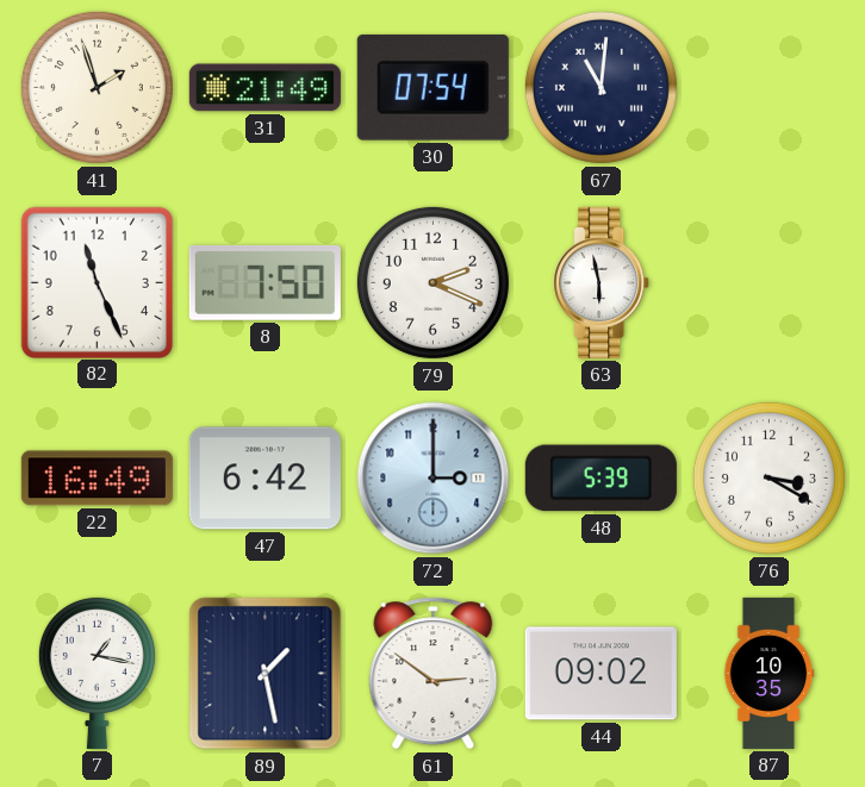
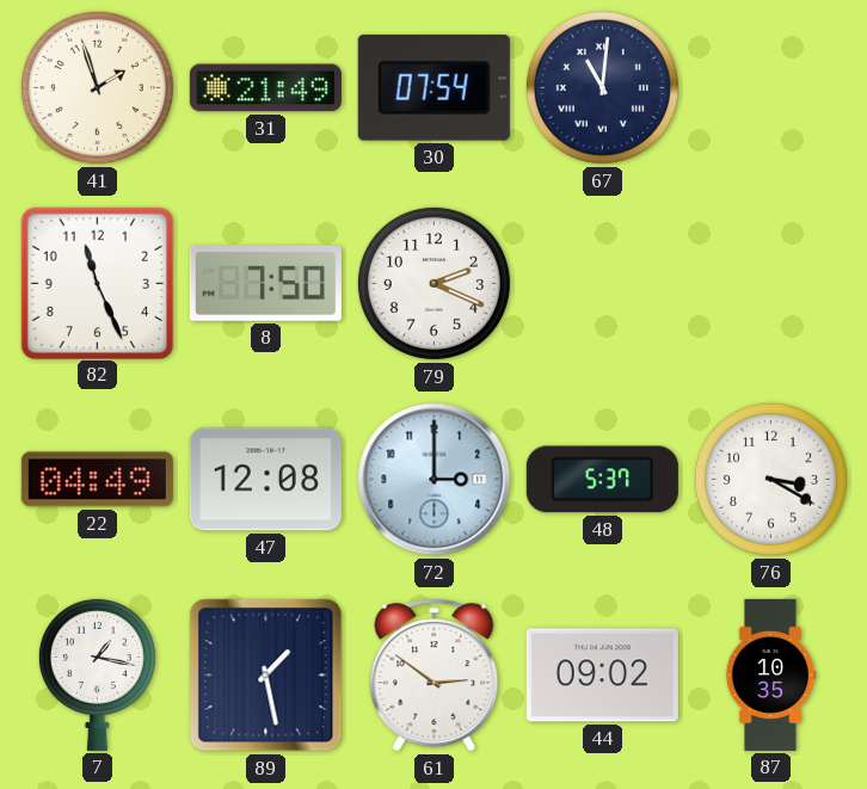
63: 5:58 -> none
22: 16:49 -> 04:49
47: 6:42 -> 12:08
48: 5:39 -> 5:37
